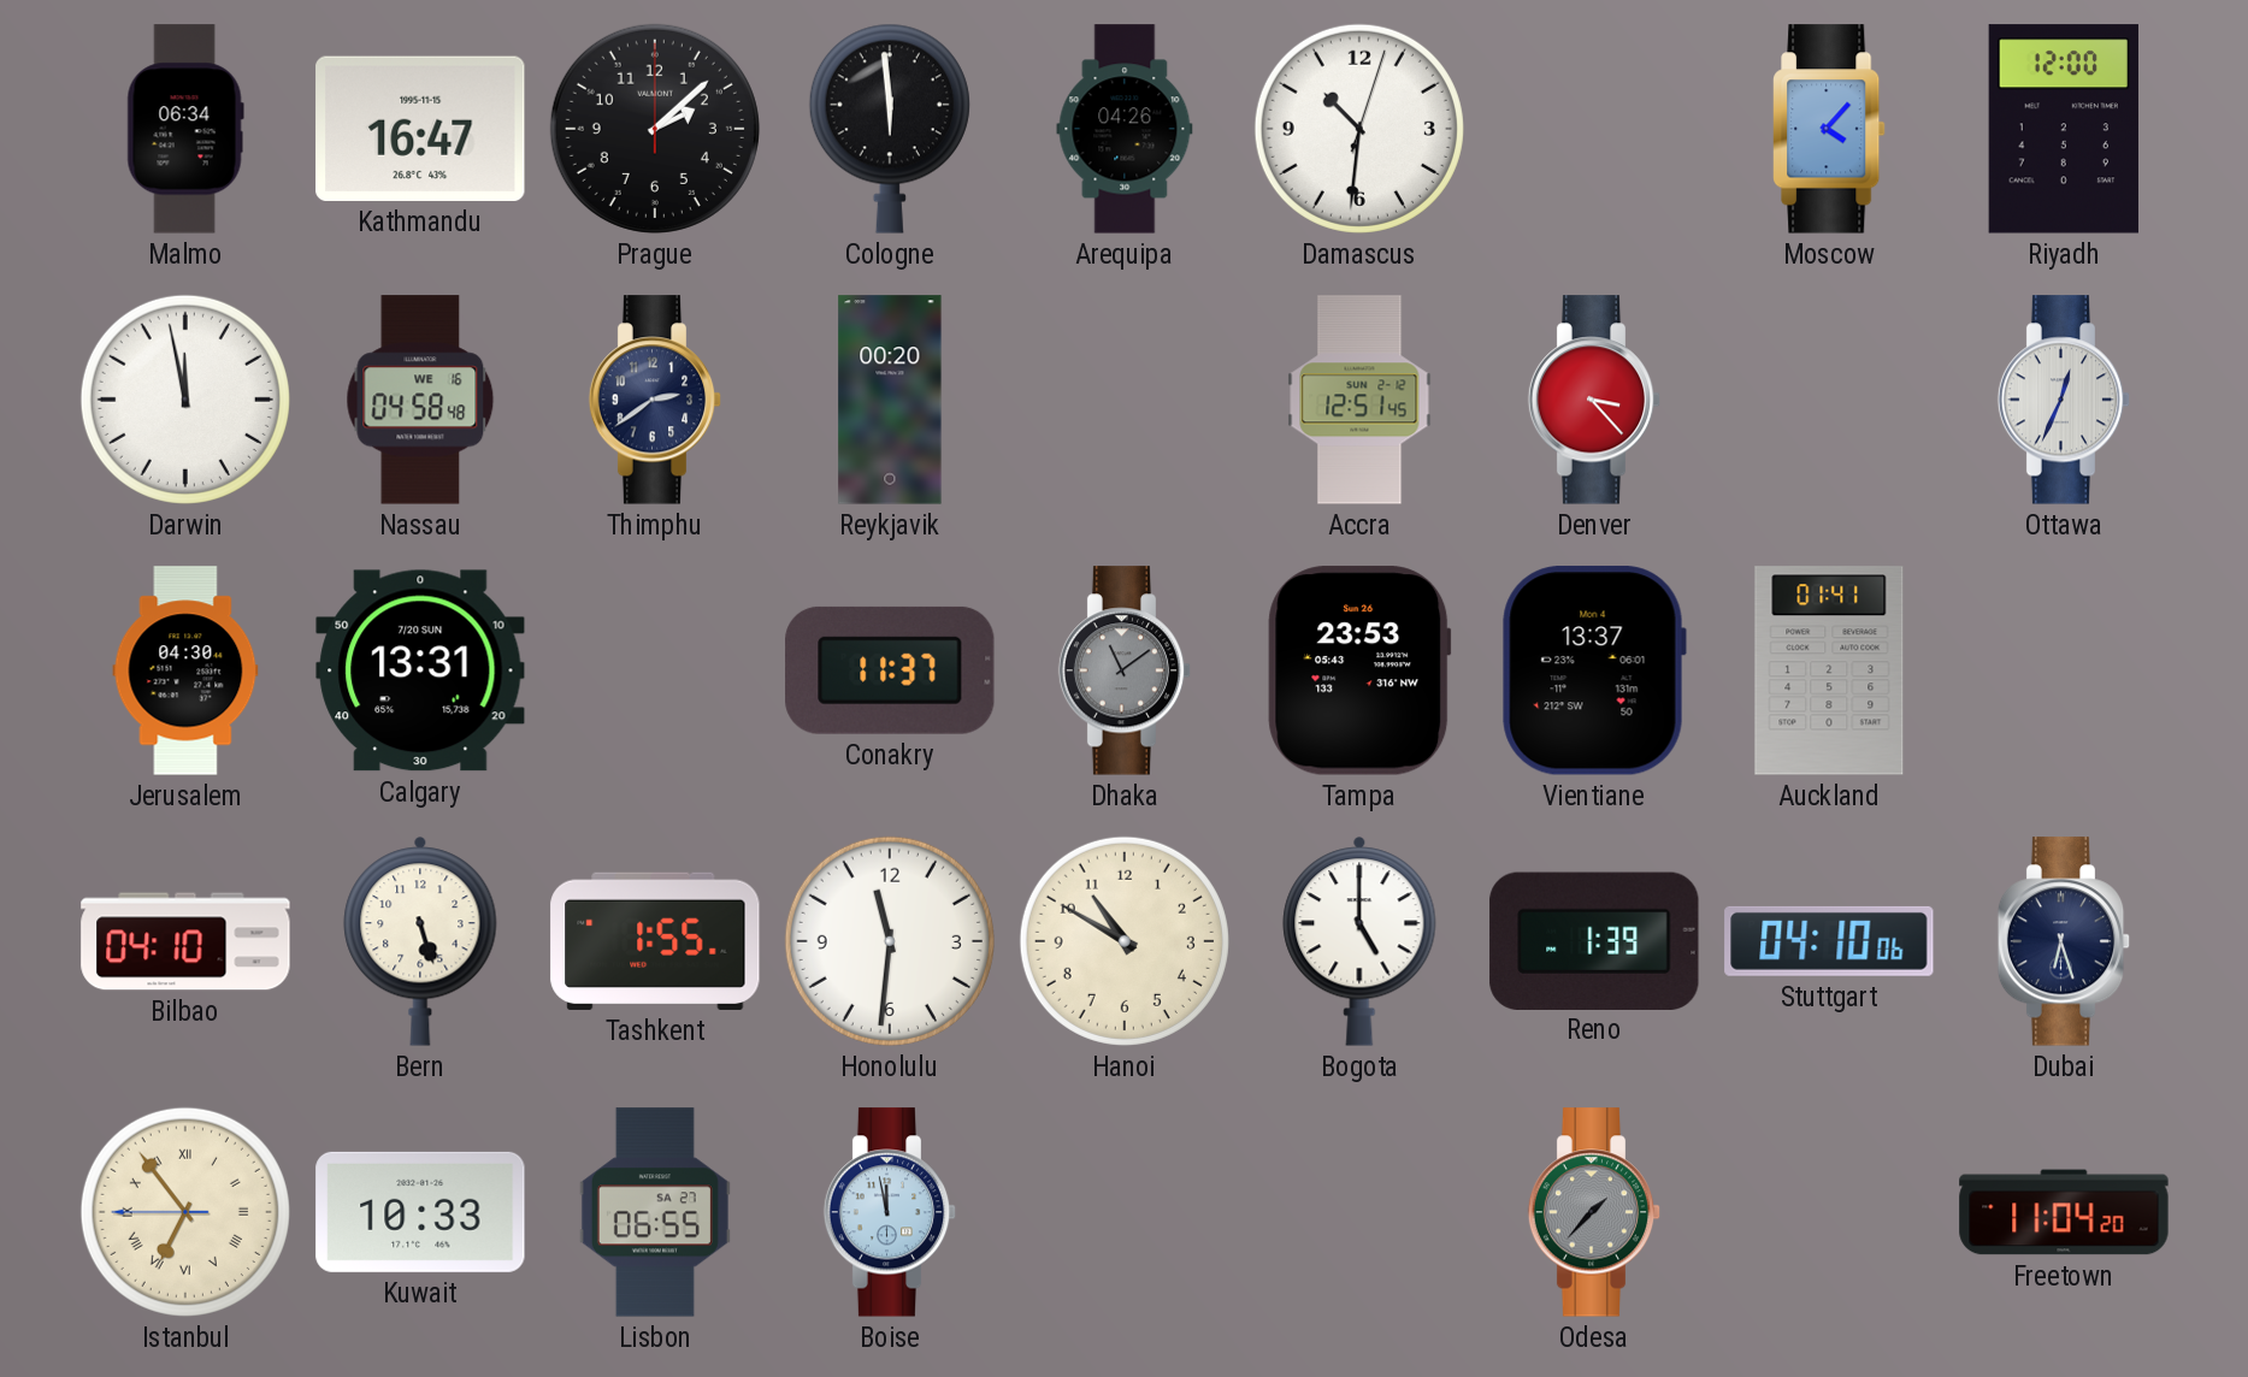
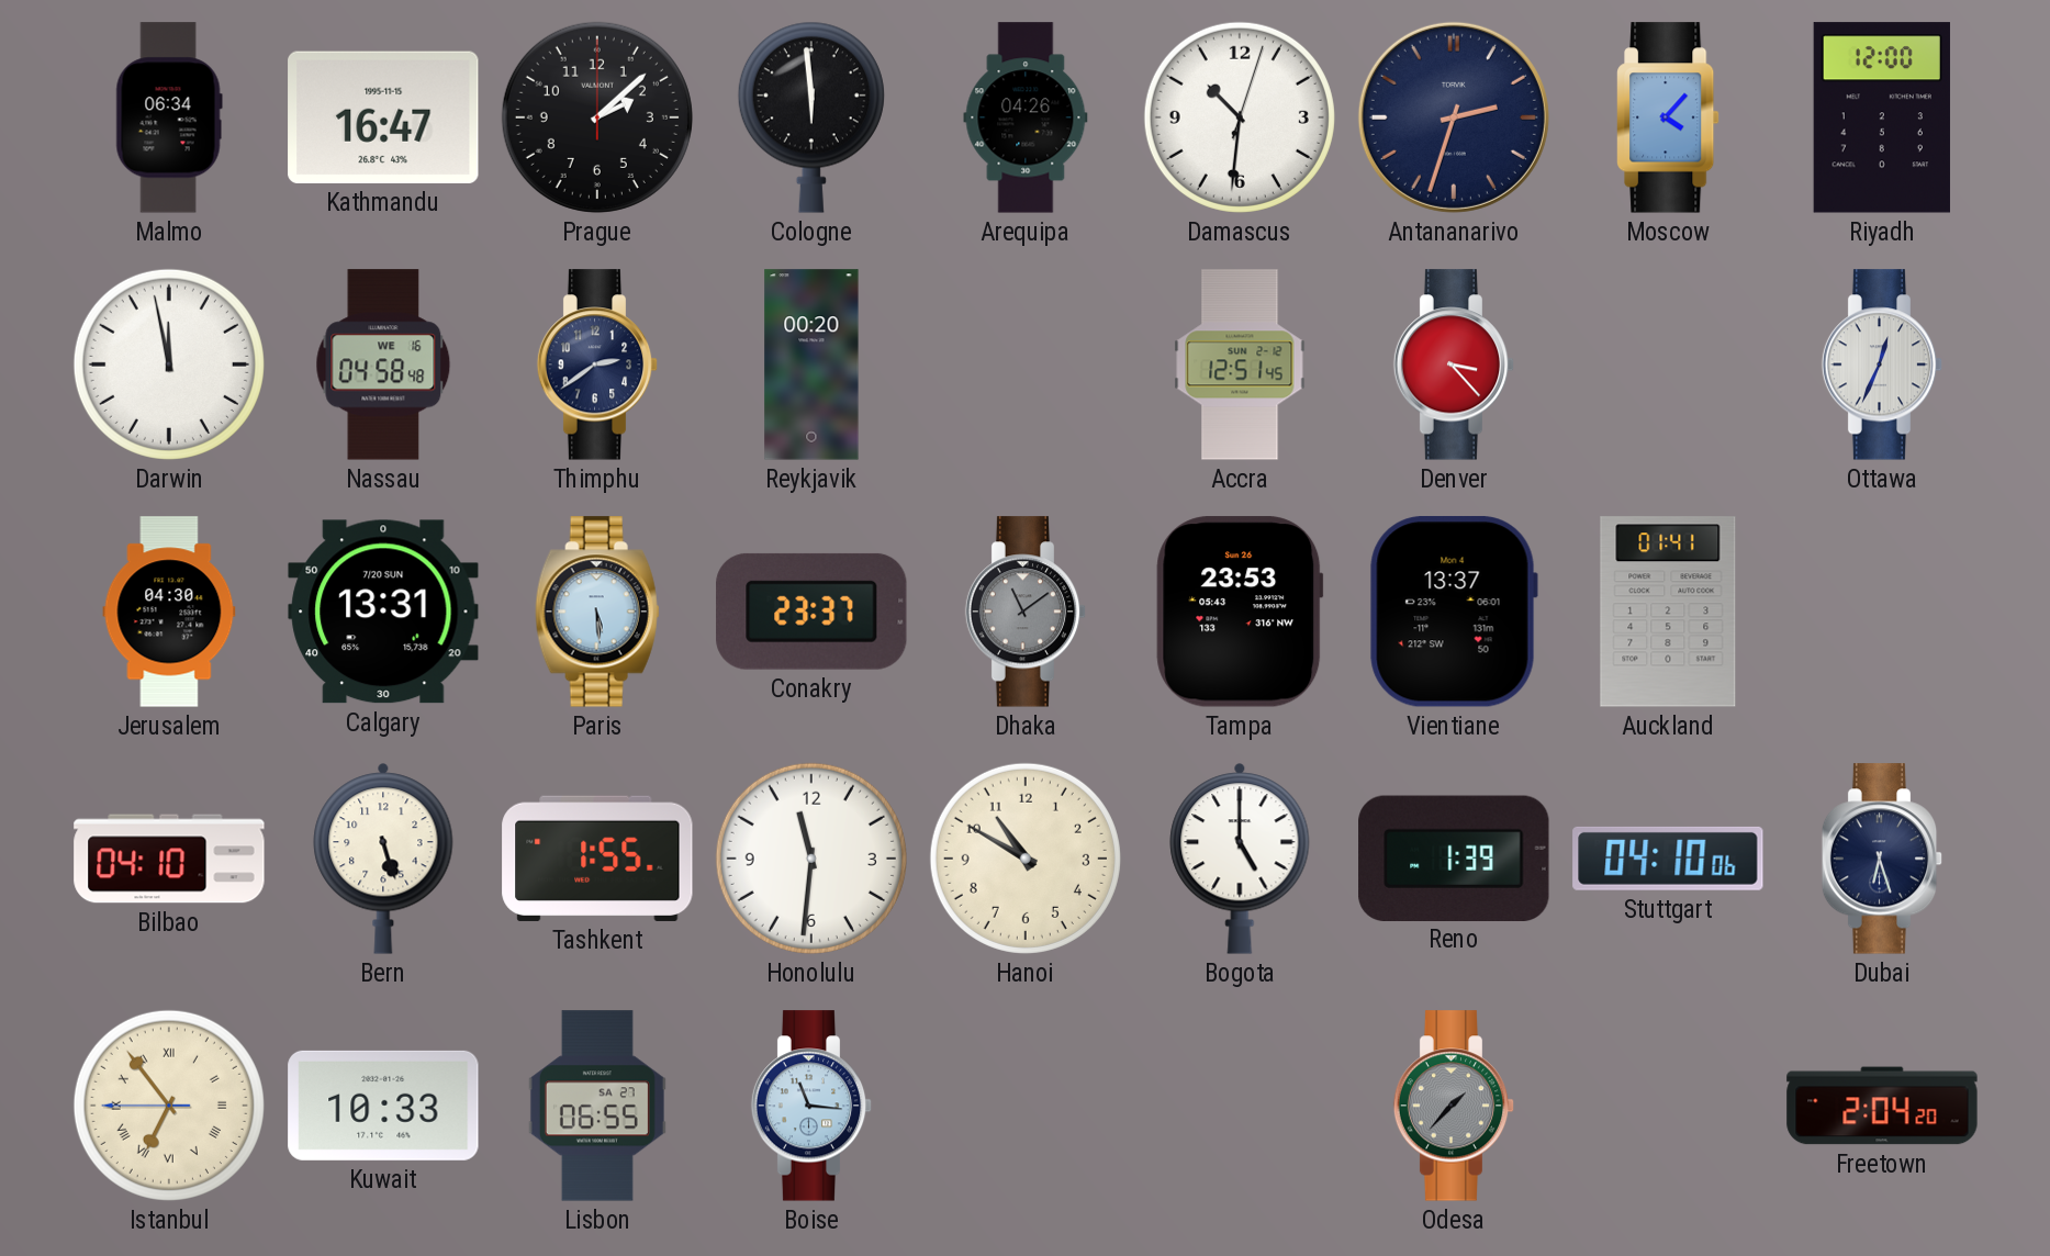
Antananarivo: none -> 2:33
Paris: none -> 5:29
Conakry: 11:37 -> 23:37
Boise: 11:58 -> 11:16
Freetown: 11:04 -> 2:04
